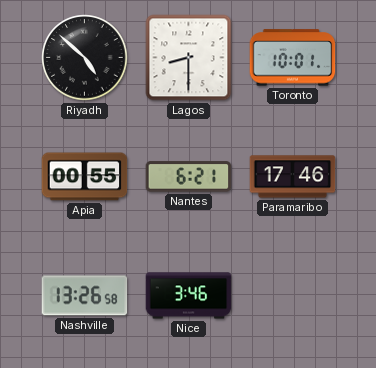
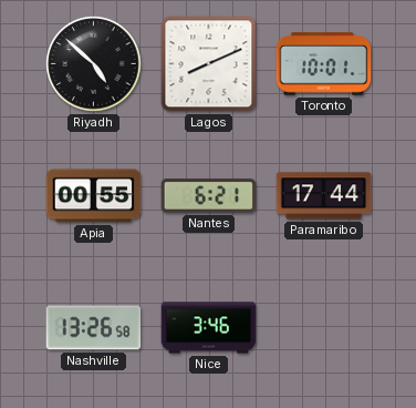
Lagos: 8:30 -> 8:11
Paramaribo: 17:46 -> 17:44
